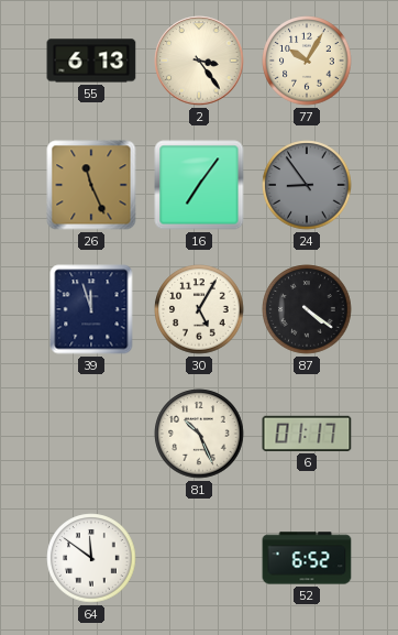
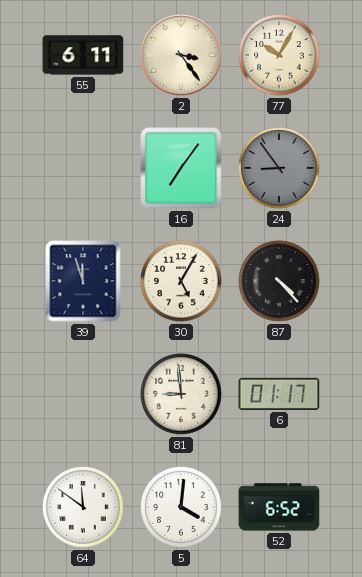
55: 6:13 -> 6:11
26: 11:26 -> none
87: 4:21 -> 4:23
81: 10:26 -> 8:59
5: none -> 4:01
